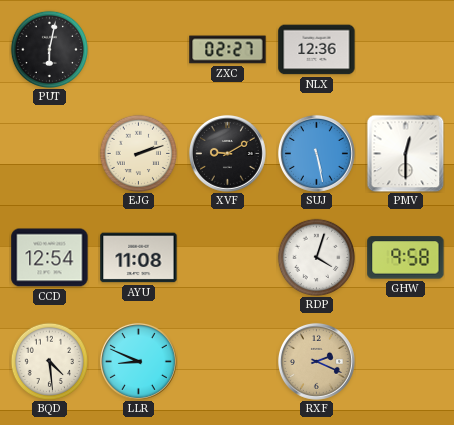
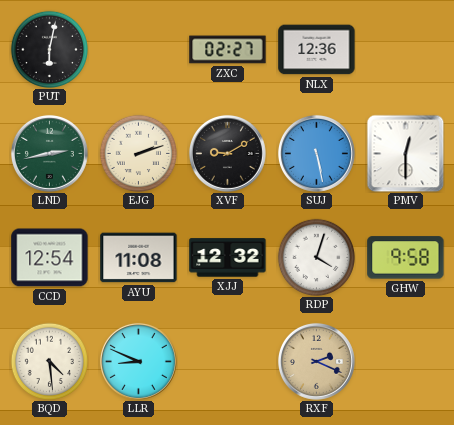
LND: none -> 2:43
XJJ: none -> 12:32
